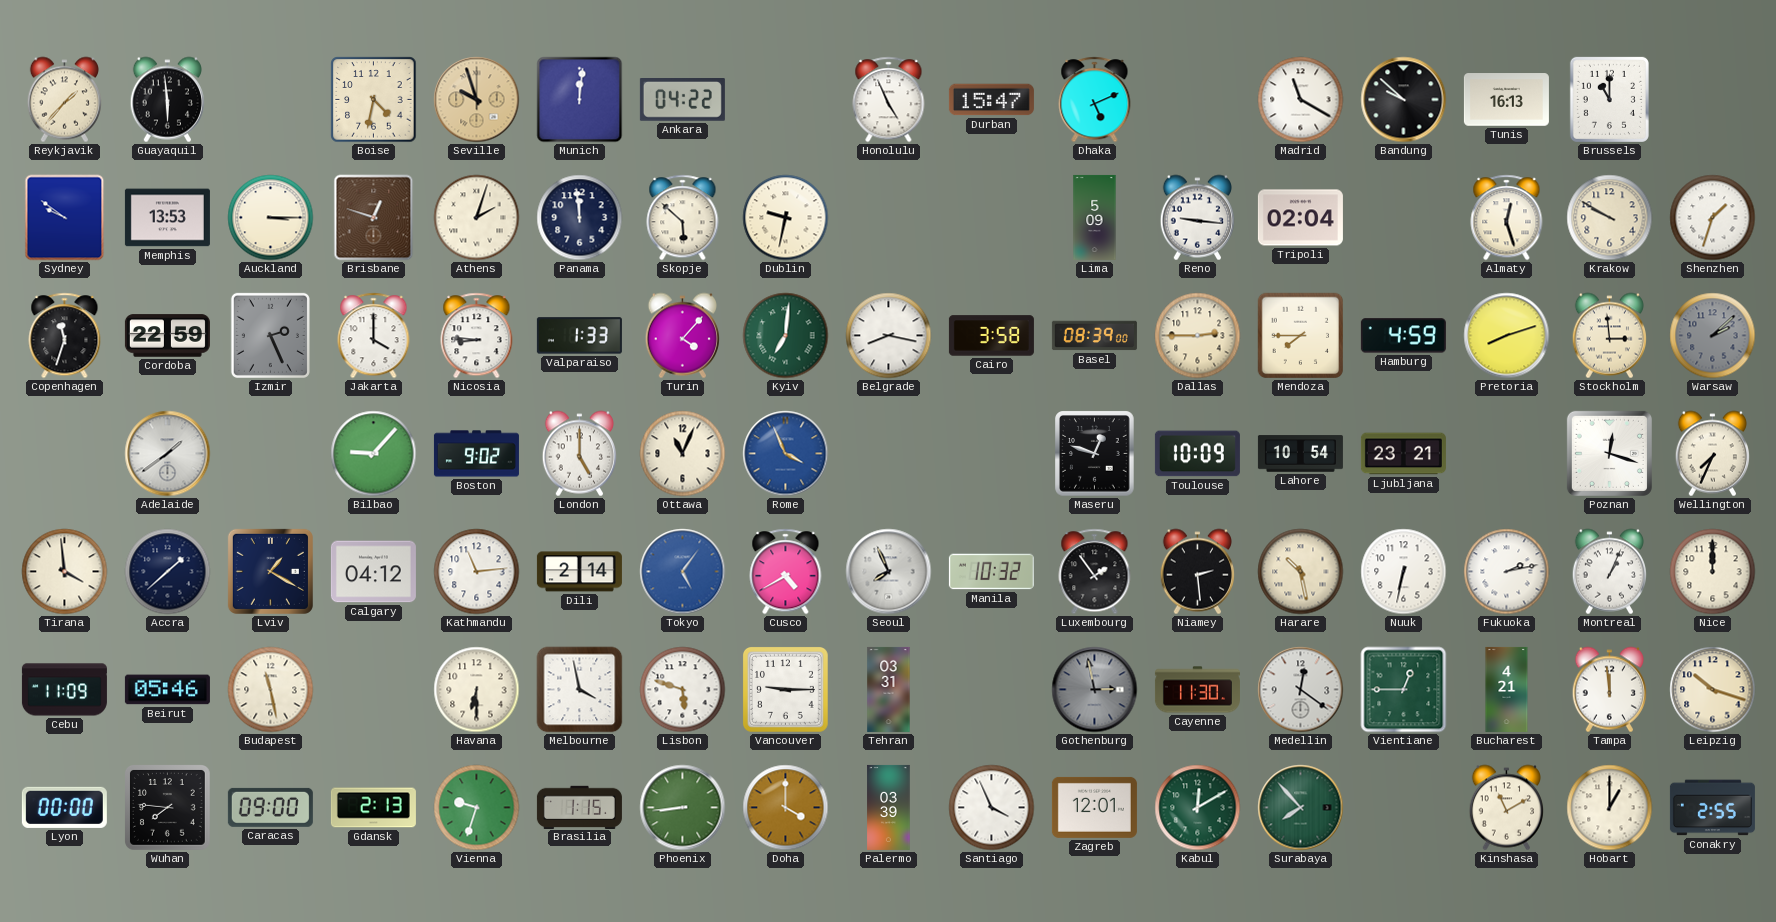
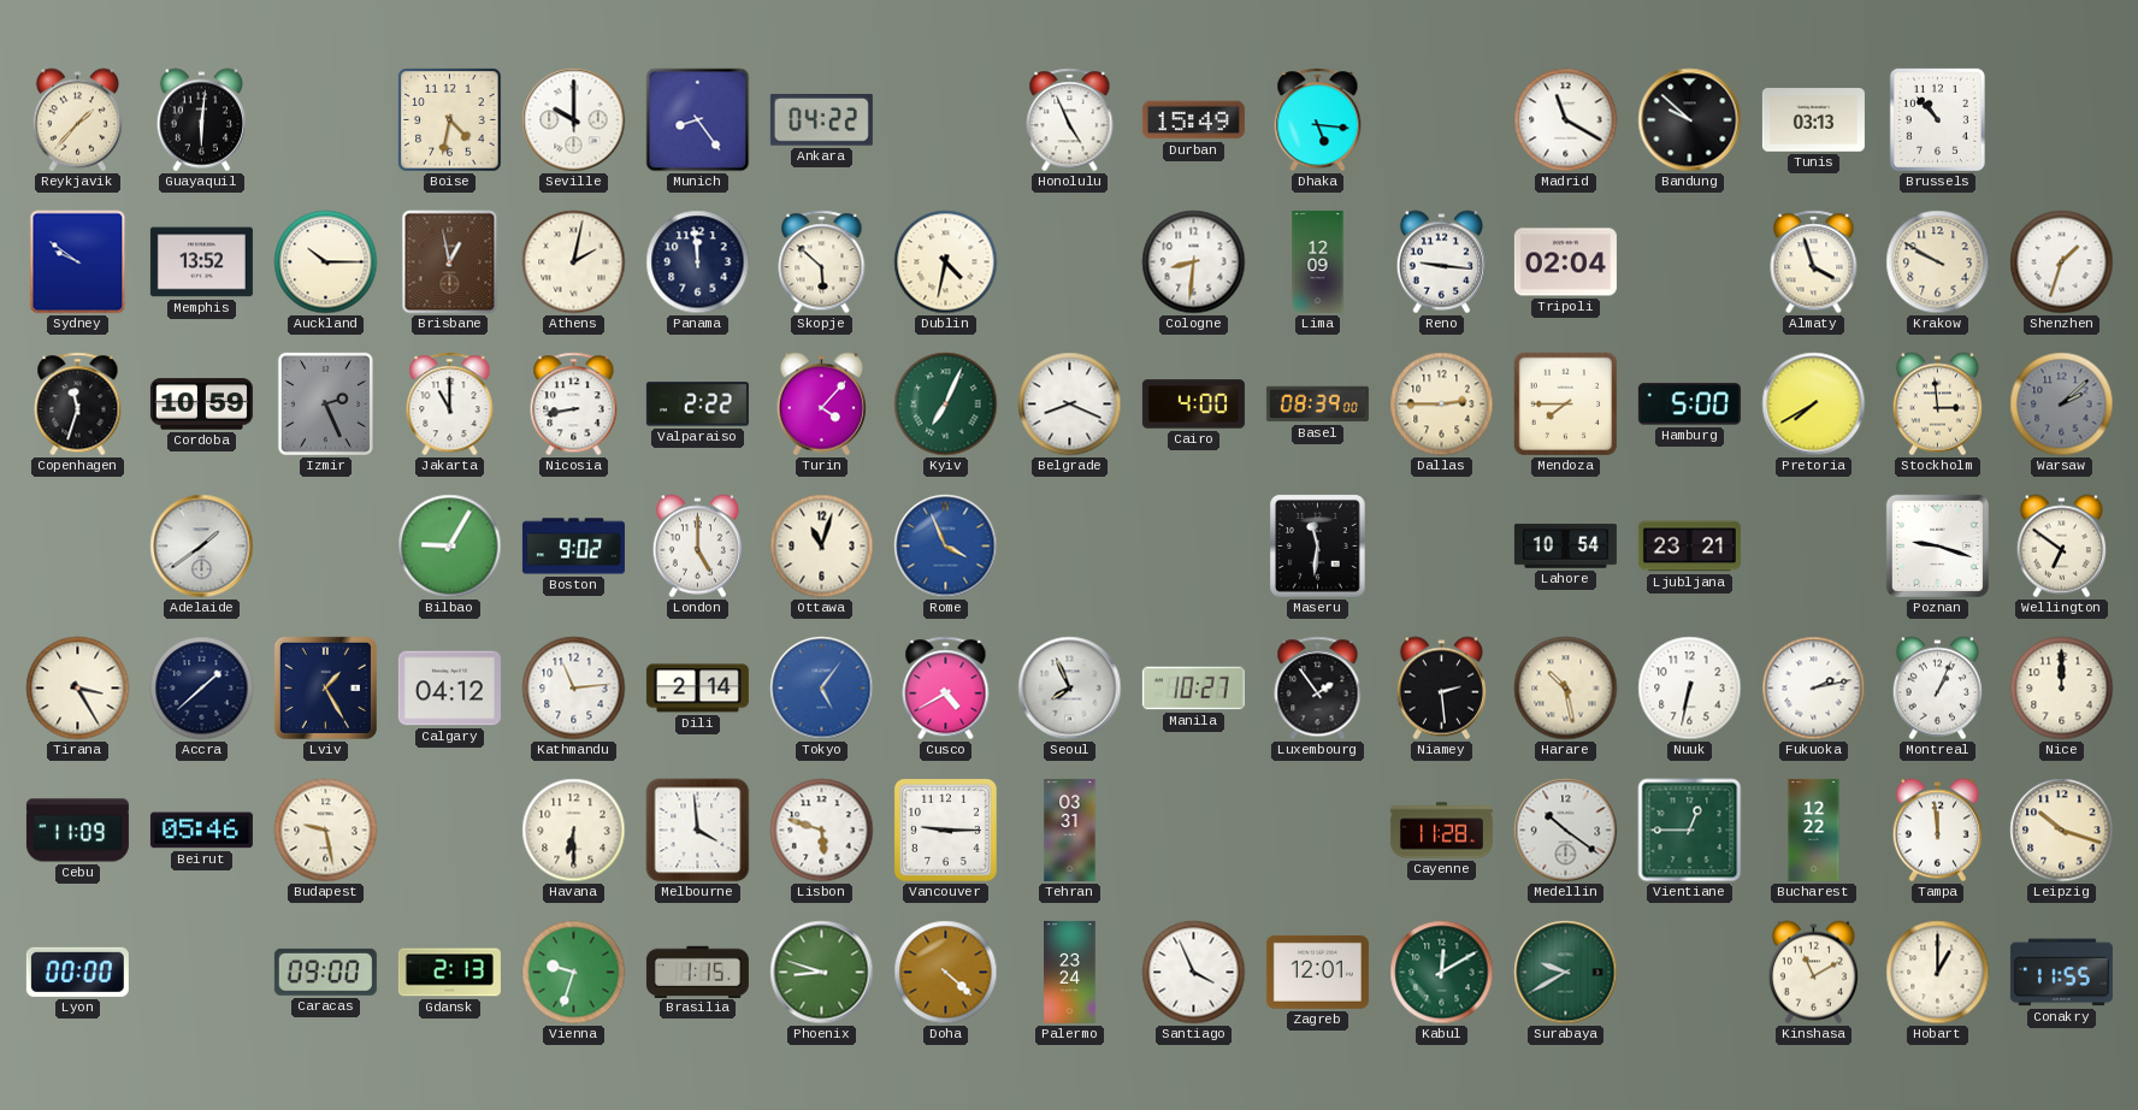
Guayaquil: 5:59 -> 6:01
Seville: 9:57 -> 10:00
Seville dial: champagne -> white
Munich: 12:01 -> 8:24
Durban: 15:47 -> 15:49
Dhaka: 5:11 -> 5:16
Tunis: 16:13 -> 03:13
Brussels: 11:00 -> 10:53
Memphis: 13:53 -> 13:52
Auckland: 3:15 -> 10:15
Brisbane: 12:48 -> 12:58
Athens: 2:03 -> 2:02
Dublin: 9:32 -> 4:32
Cologne: none -> 8:31
Lima: 5:09 -> 12:09
Almaty: 12:27 -> 3:57
Cordoba: 22:59 -> 10:59
Jakarta: 4:00 -> 11:00
Nicosia: 8:46 -> 8:43
Valparaiso: 1:33 -> 2:22
Kyiv: 7:01 -> 7:04
Belgrade: 8:17 -> 8:19
Cairo: 3:58 -> 4:00
Hamburg: 4:59 -> 5:00
Pretoria: 8:12 -> 7:40
Bilbao: 9:07 -> 9:05
Ottawa: 11:04 -> 11:03
Maseru: 12:48 -> 11:31
Toulouse: 10:09 -> none
Poznan: 12:18 -> 9:18
Wellington: 7:34 -> 6:51
Tirana: 3:59 -> 3:25
Lviv: 1:20 -> 1:25
Manila: 10:32 -> 10:27
Budapest: 11:28 -> 9:28
Melbourne: 3:58 -> 3:59
Gothenburg: 2:58 -> none
Cayenne: 11:30 -> 11:28
Medellin: 12:21 -> 10:21
Bucharest: 4:21 -> 12:22
Wuhan: 7:46 -> none
Phoenix: 8:44 -> 8:48
Doha: 4:00 -> 4:22
Palermo: 03:39 -> 23:24
Surabaya: 7:53 -> 9:40
Conakry: 2:55 -> 11:55
